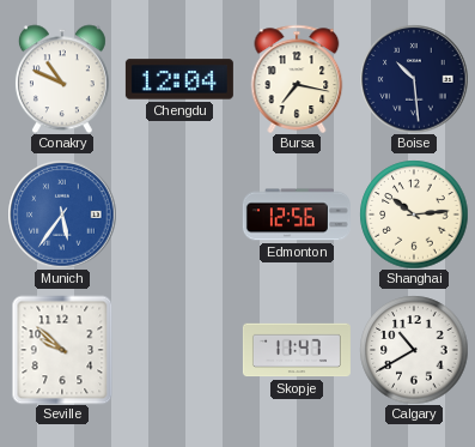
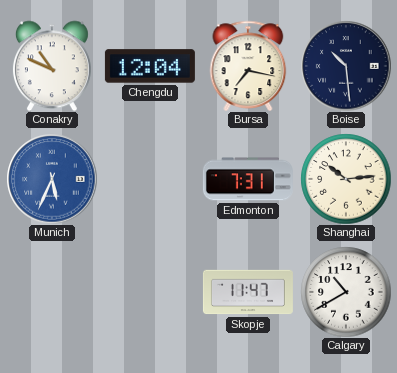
Munich: 5:36 -> 5:34
Edmonton: 12:56 -> 7:31
Seville: 9:52 -> none
